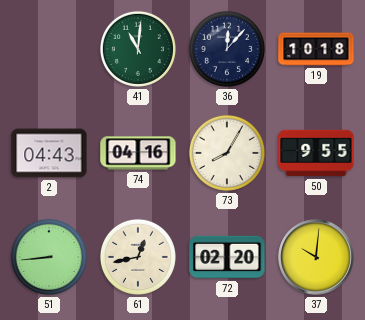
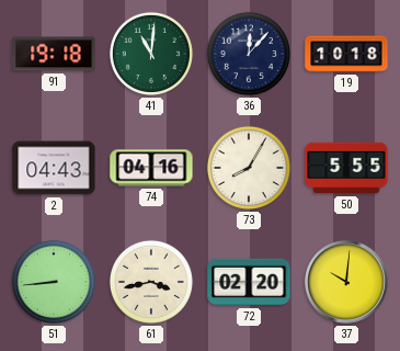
91: none -> 19:18
50: 9:55 -> 5:55
61: 12:43 -> 3:43
